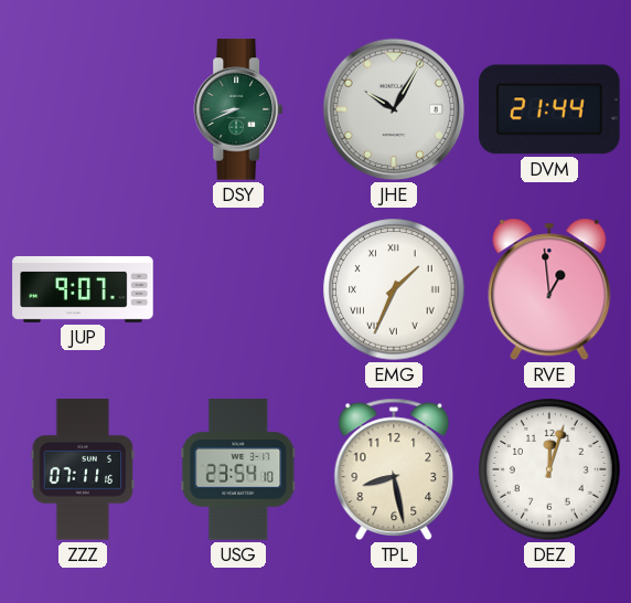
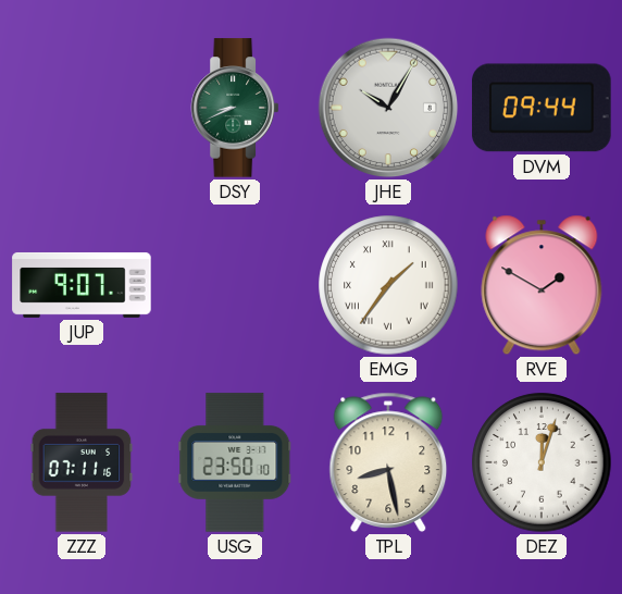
DVM: 21:44 -> 09:44
EMG: 1:34 -> 1:36
RVE: 12:59 -> 1:50
USG: 23:54 -> 23:50
